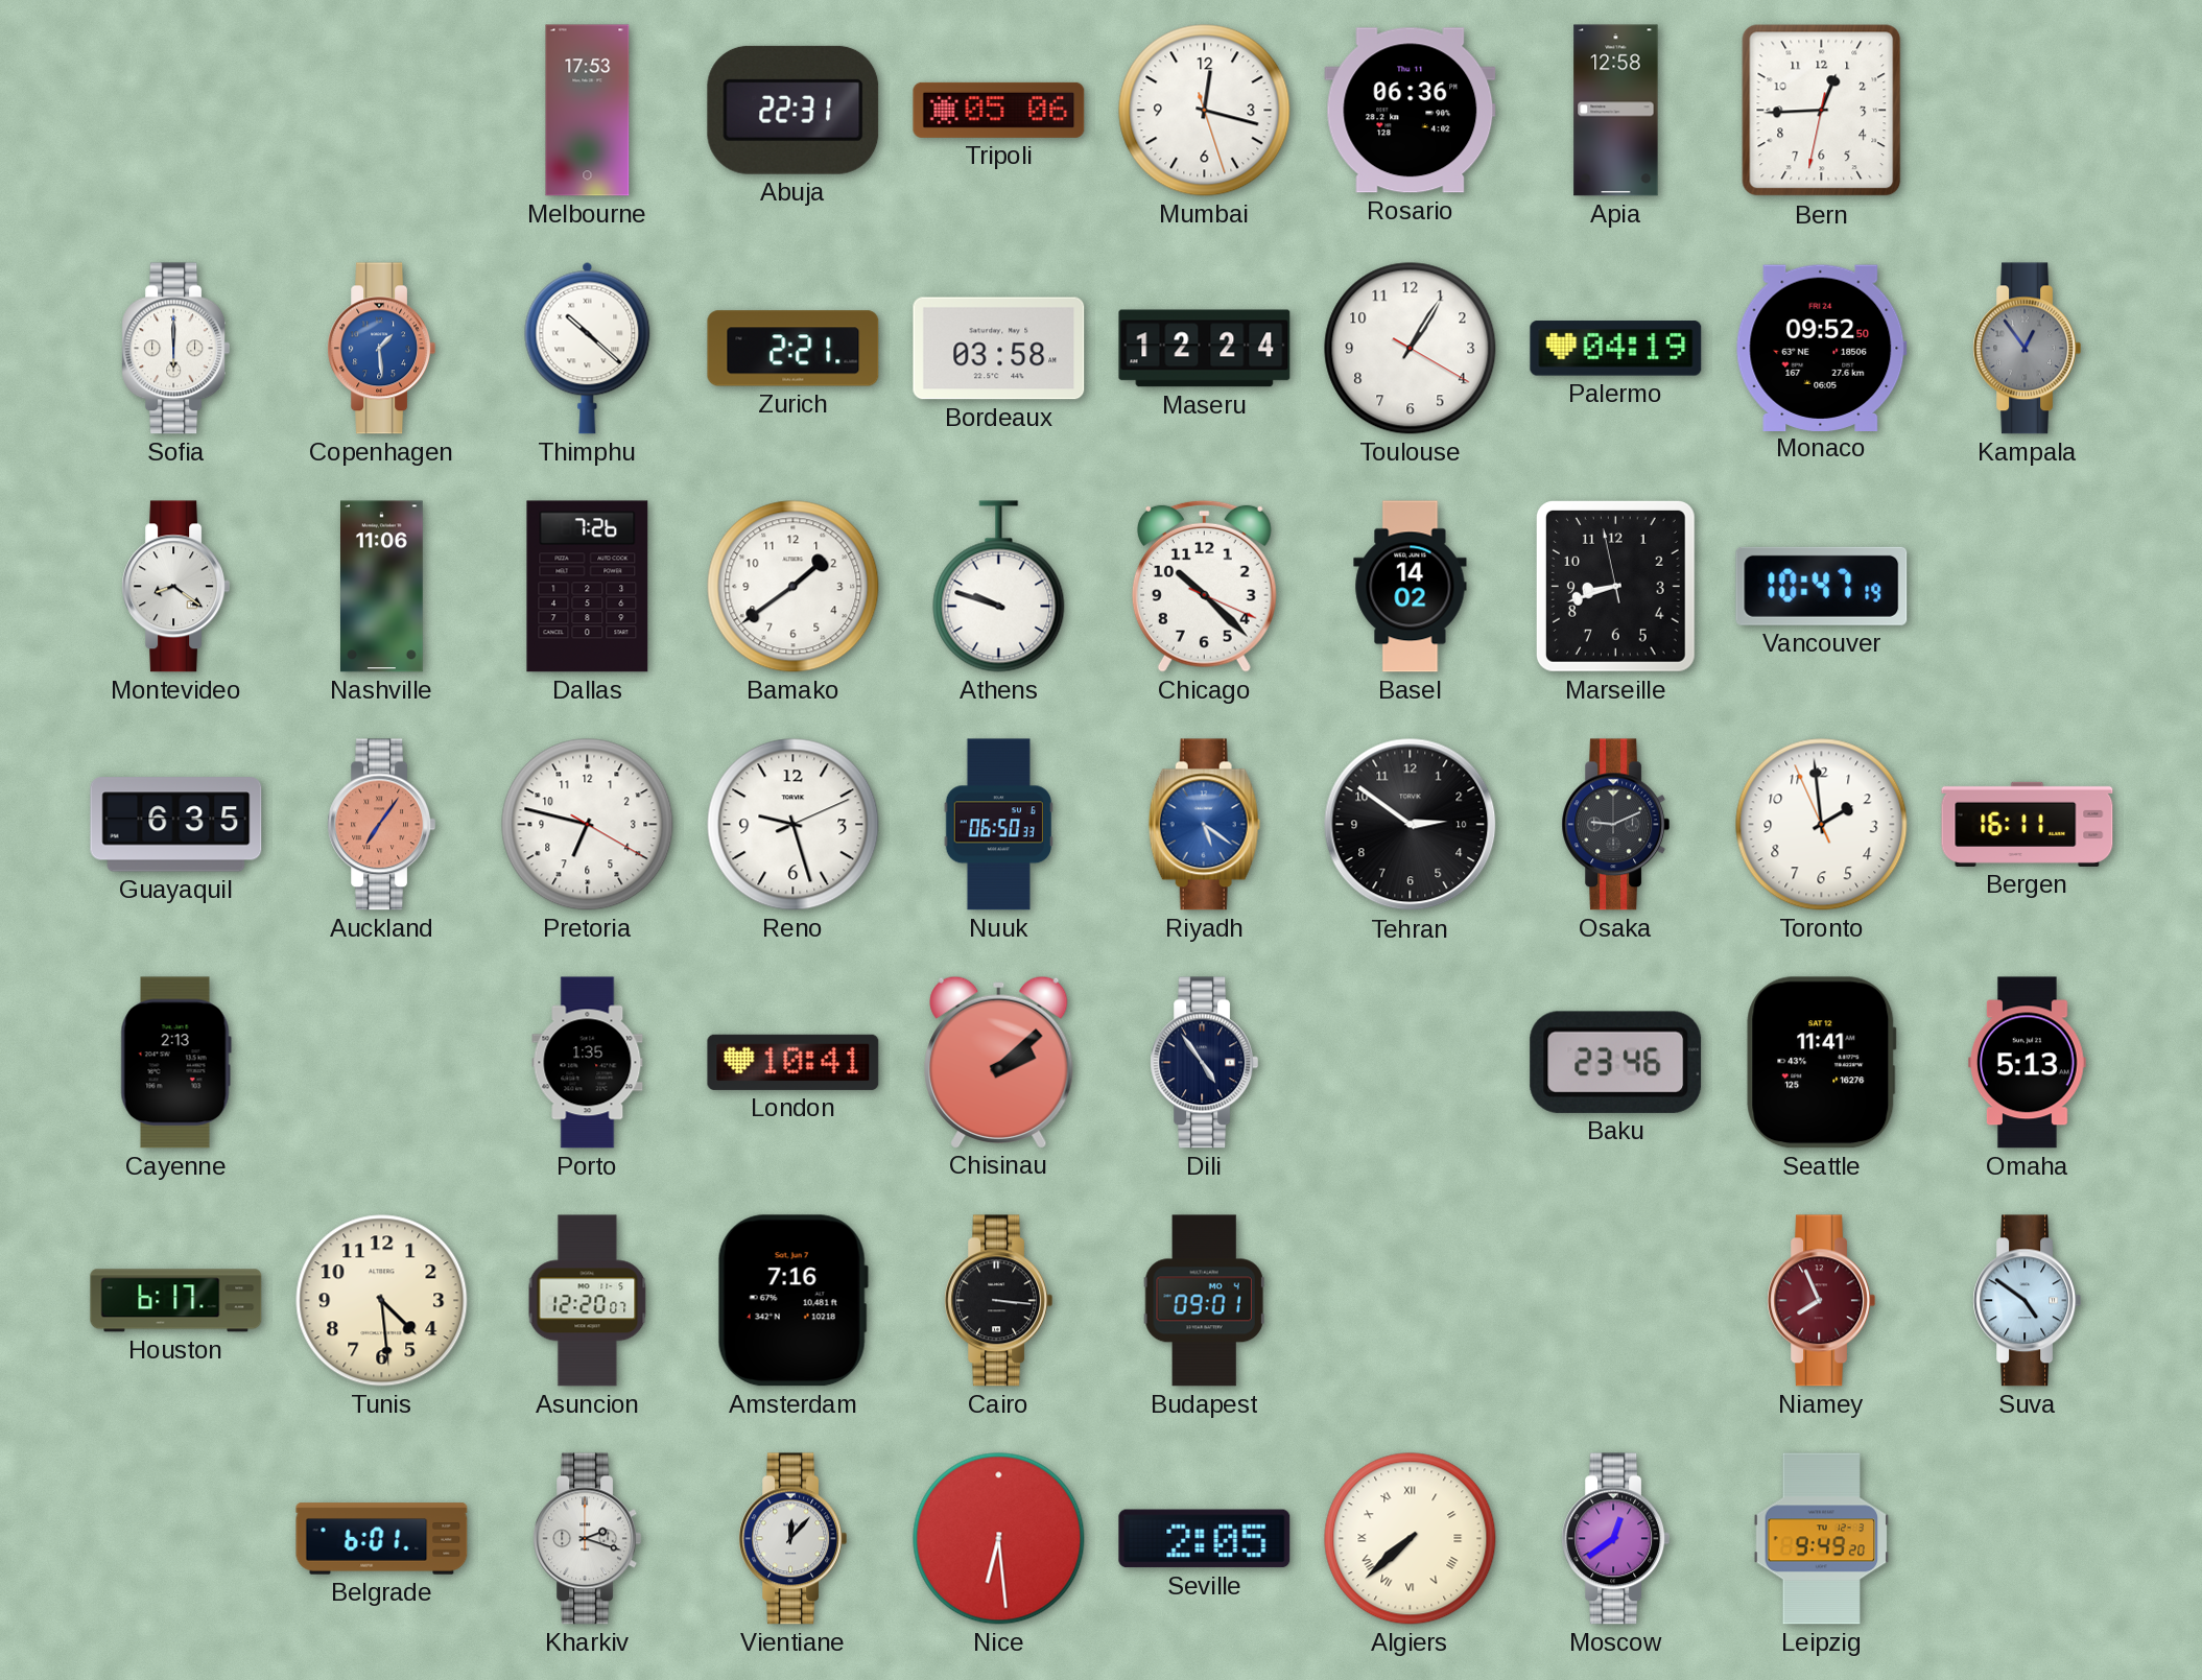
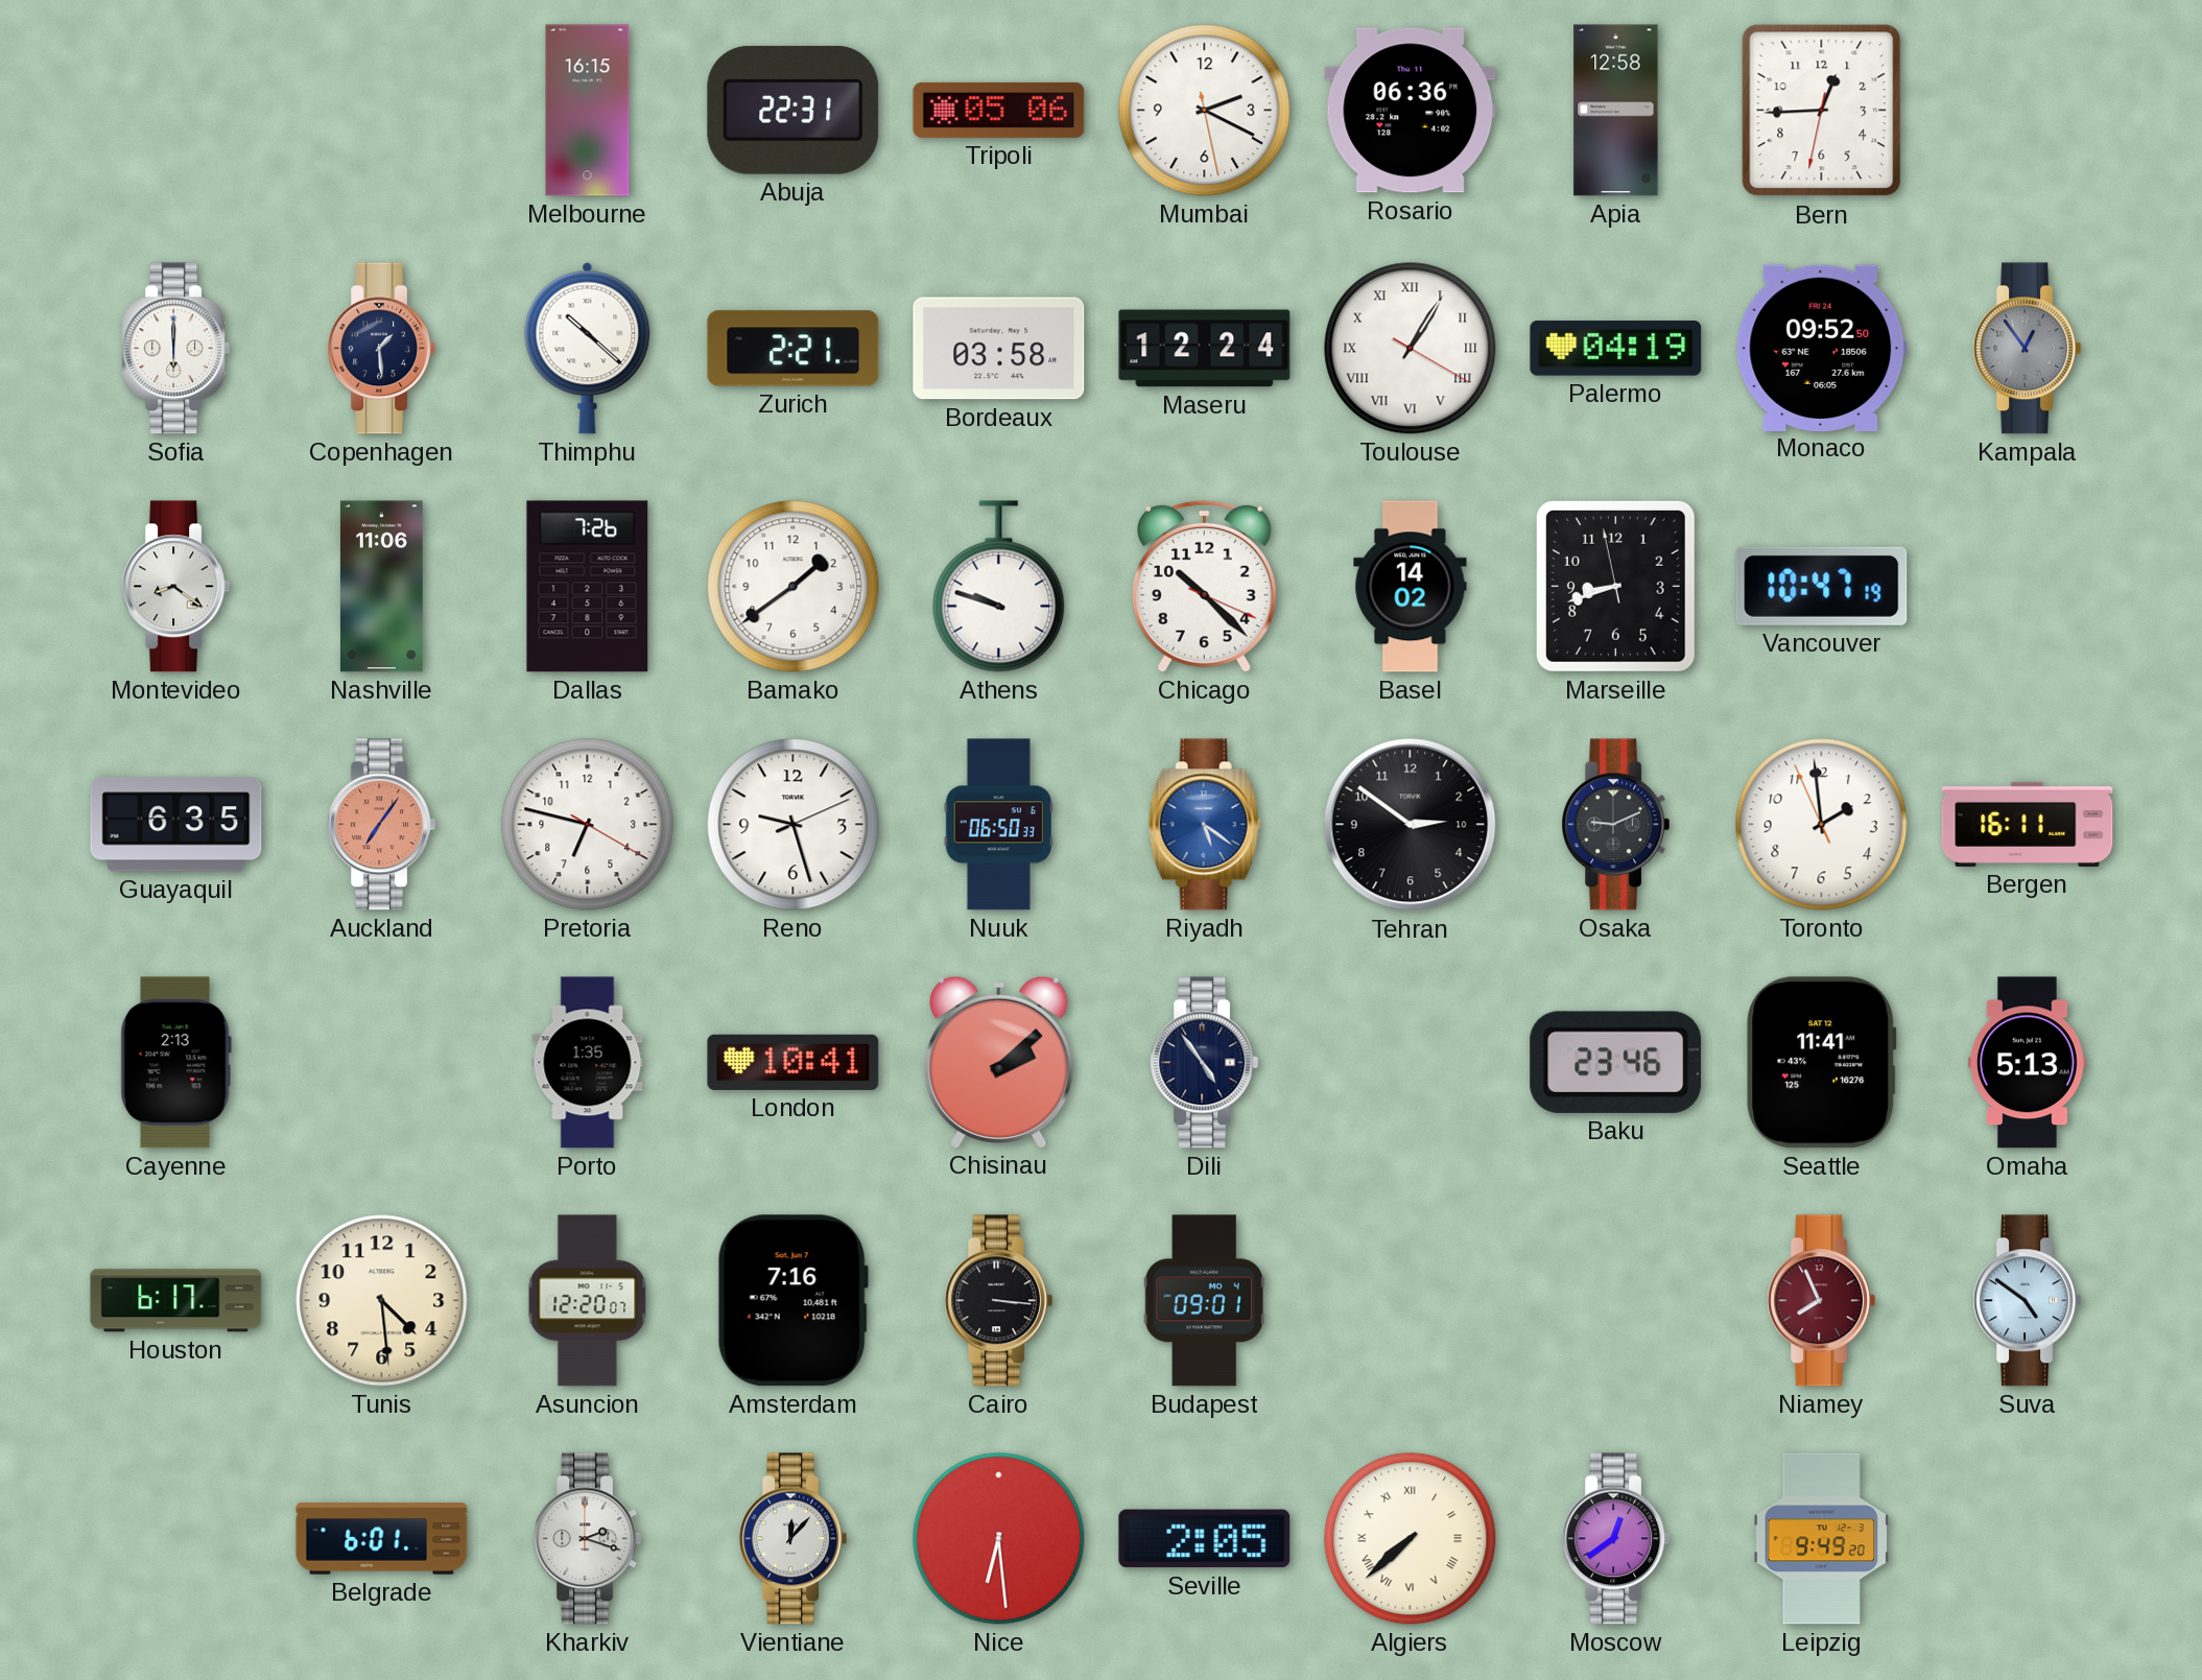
Melbourne: 17:53 -> 16:15
Mumbai: 12:17 -> 2:19
Copenhagen dial: blue -> navy
Toulouse numerals: Arabic -> Roman
